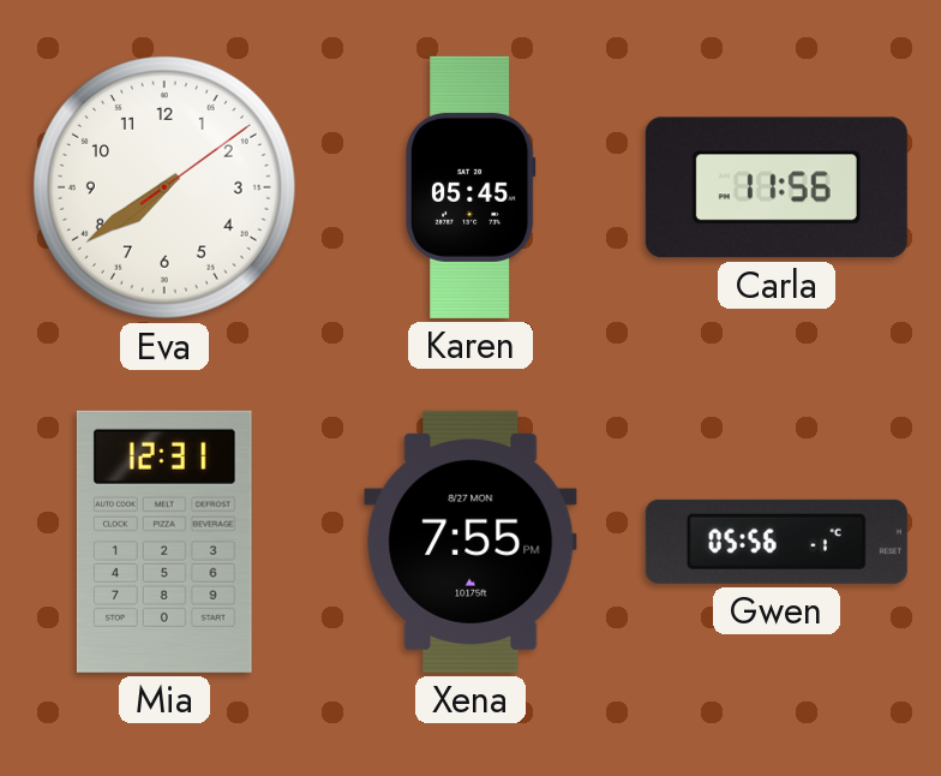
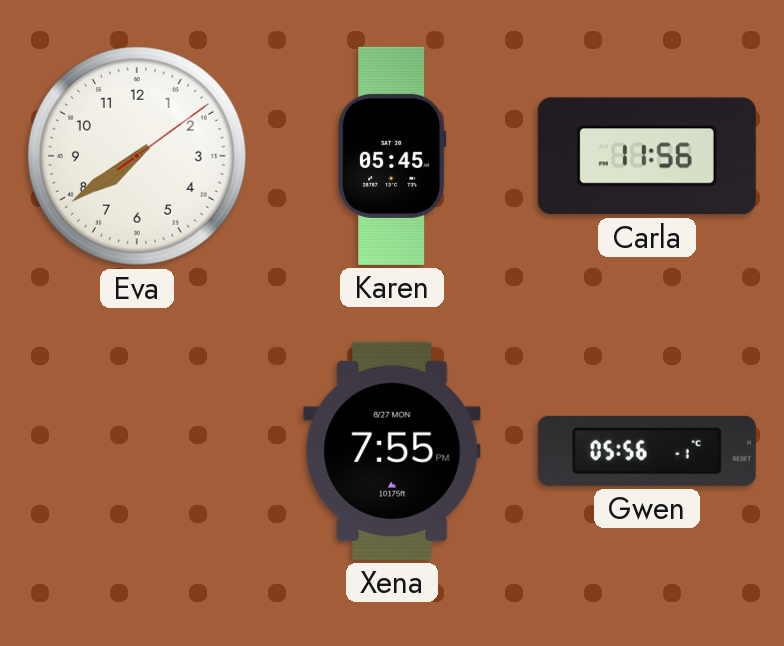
Mia: 12:31 -> none
